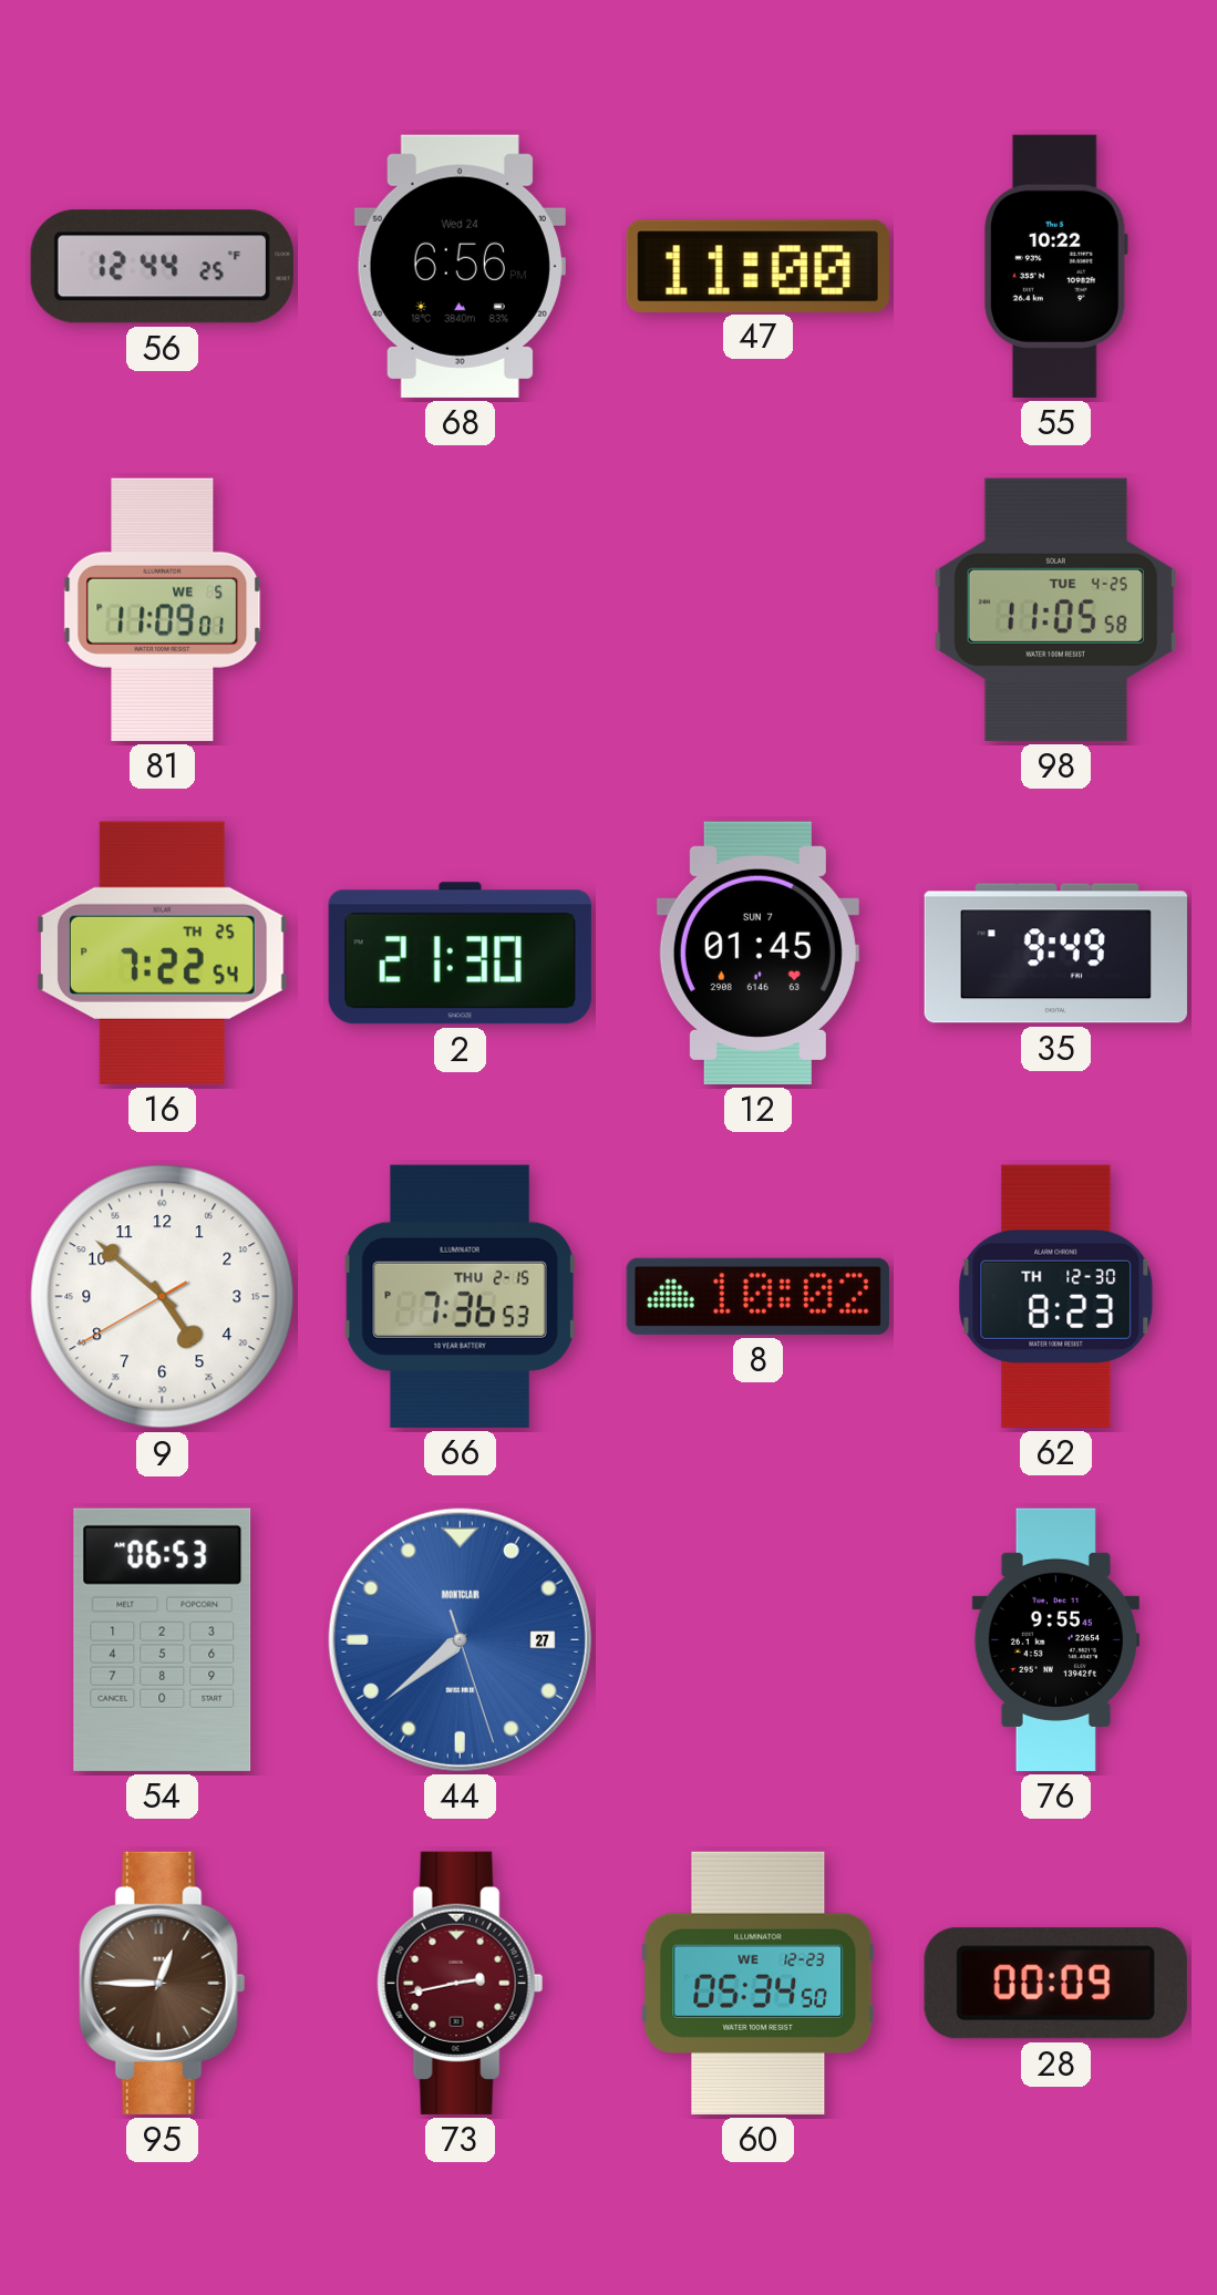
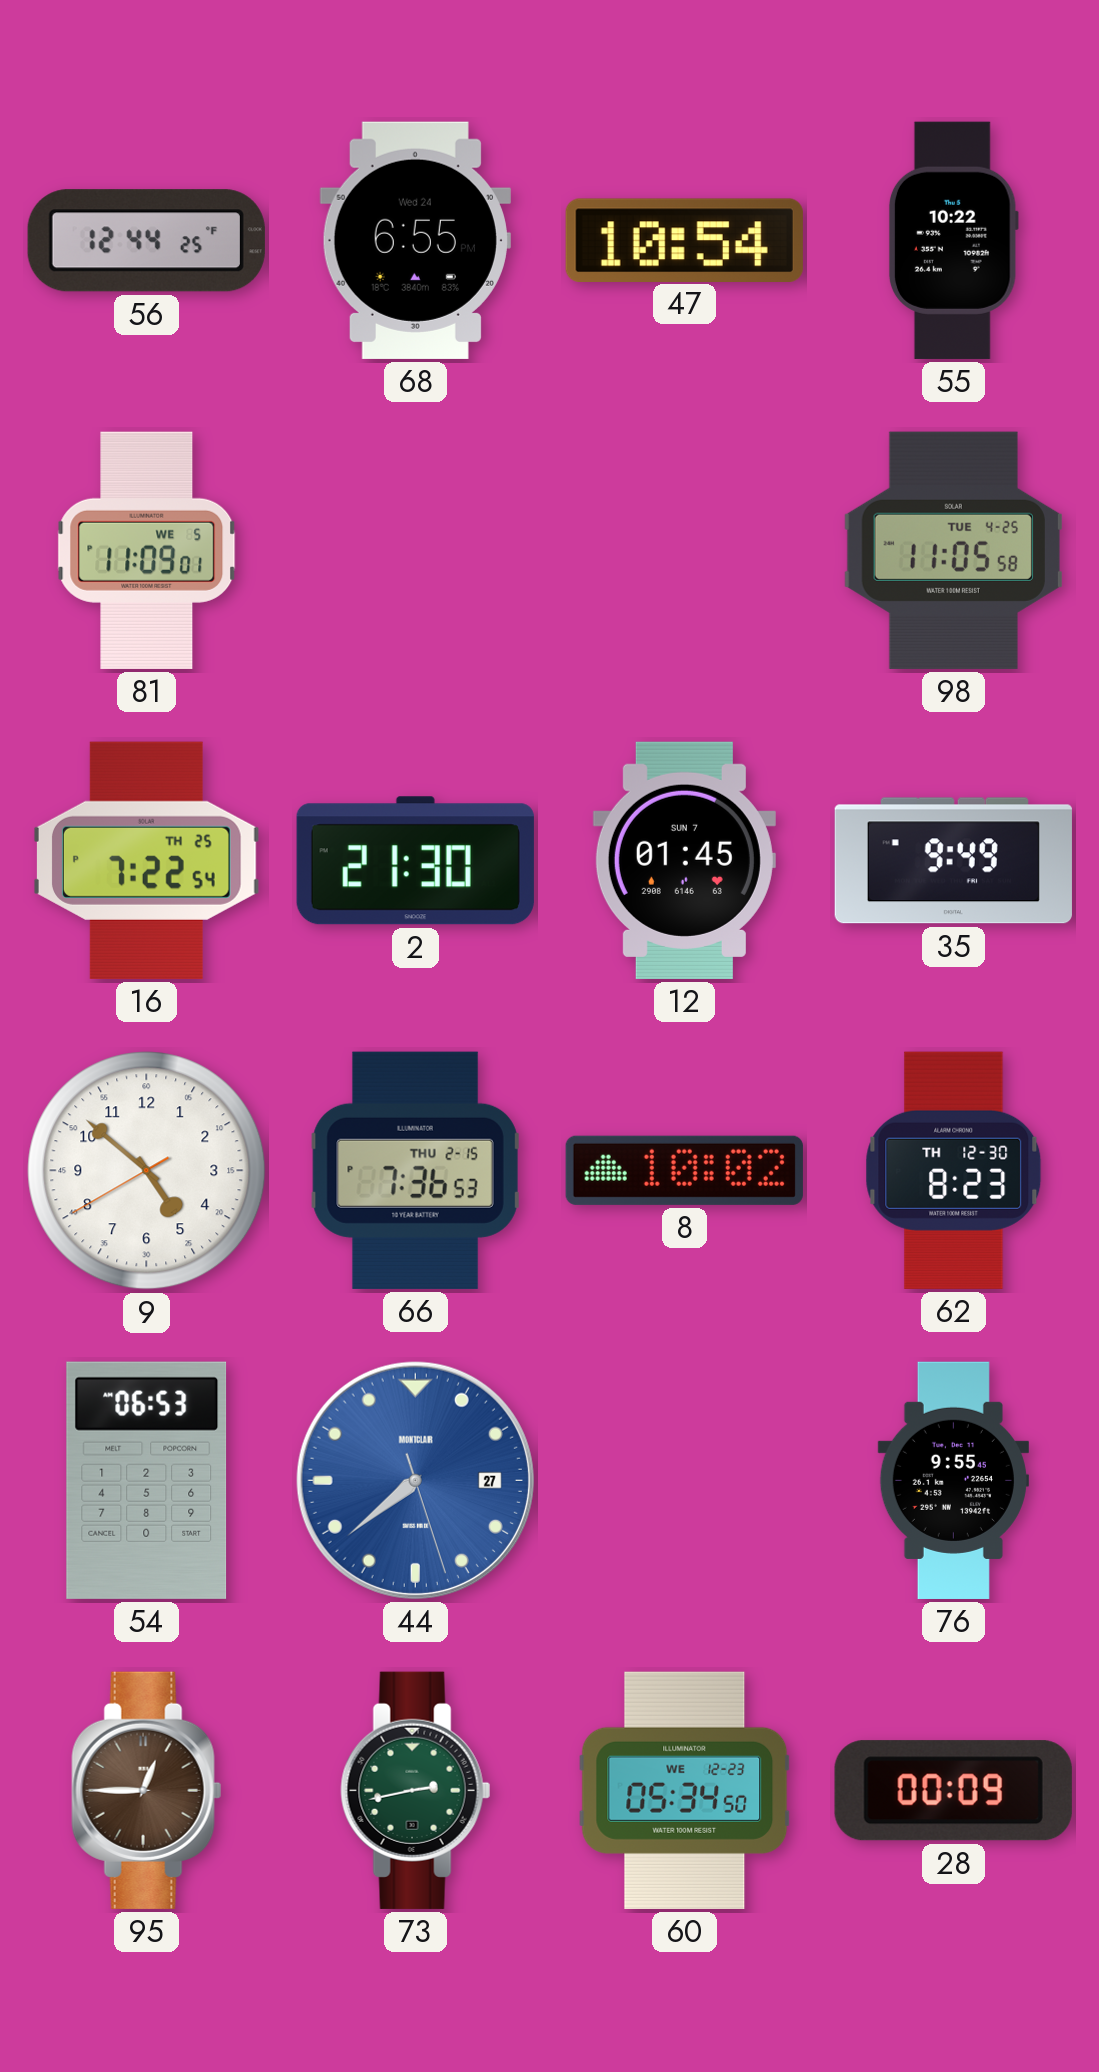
68: 6:56 -> 6:55
47: 11:00 -> 10:54
73 dial: burgundy -> green
